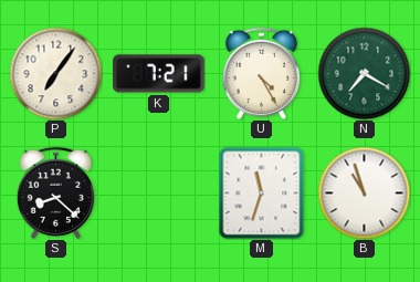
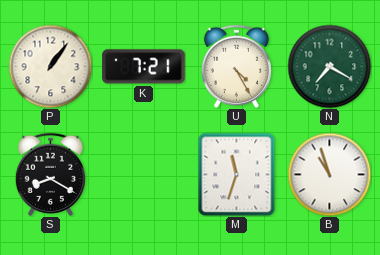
P: 7:06 -> 1:06
S: 8:22 -> 8:20
